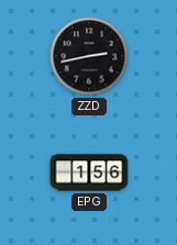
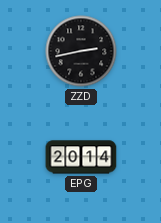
EPG: 1:56 -> 20:14
